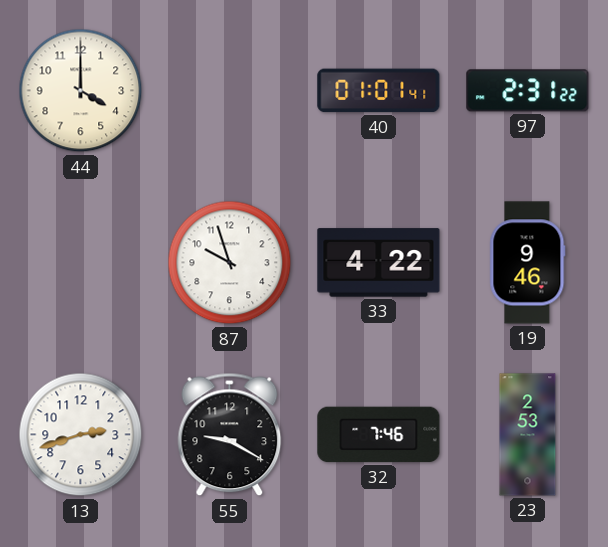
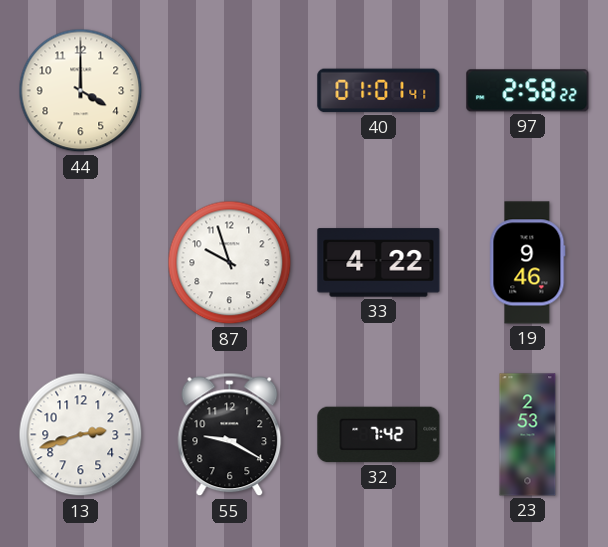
97: 2:31 -> 2:58
32: 7:46 -> 7:42
